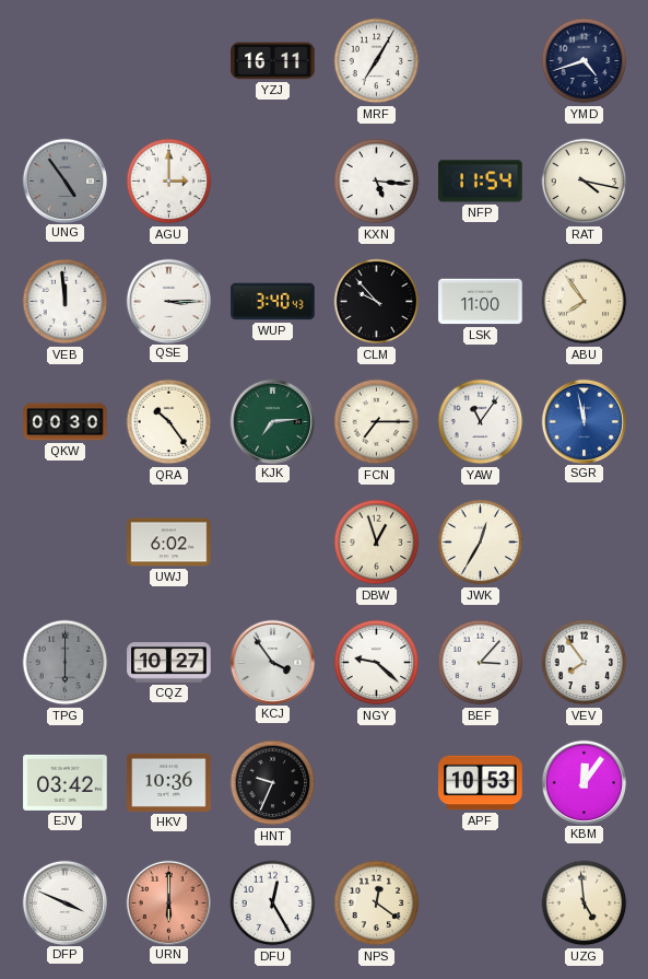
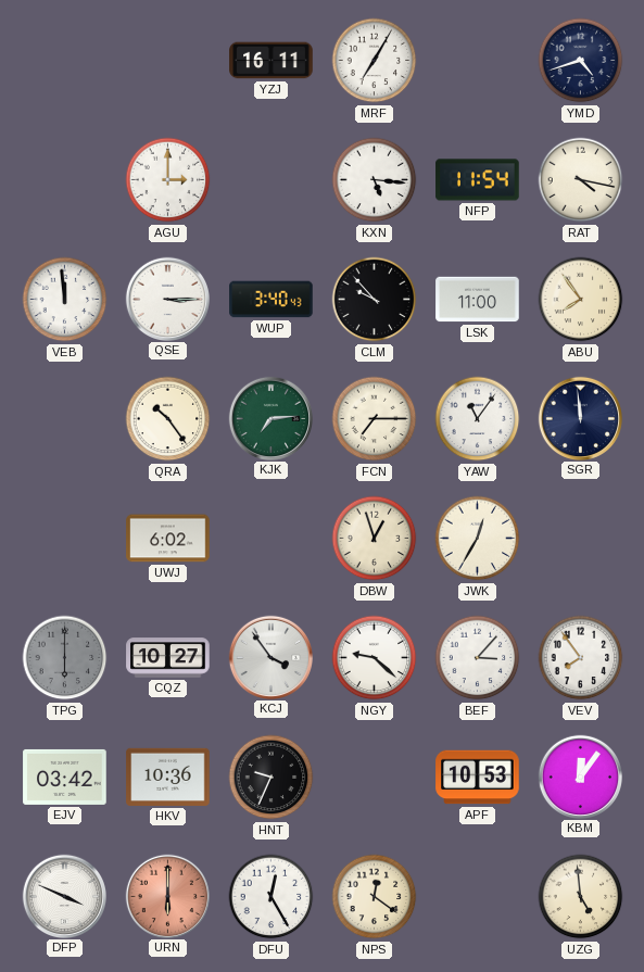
UNG: 4:54 -> none
QKW: 00:30 -> none
SGR: 11:58 -> 11:59
SGR dial: blue -> navy
